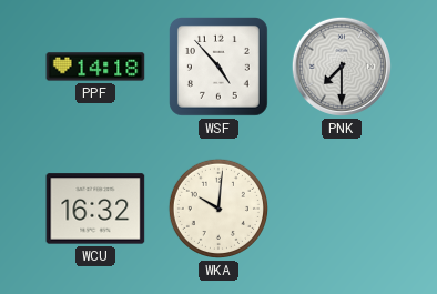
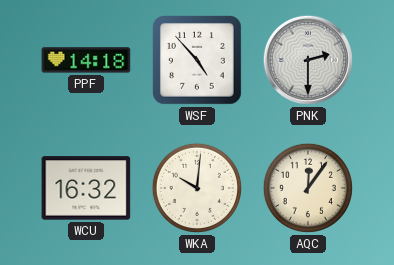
PNK: 7:30 -> 2:30
AQC: none -> 12:06
